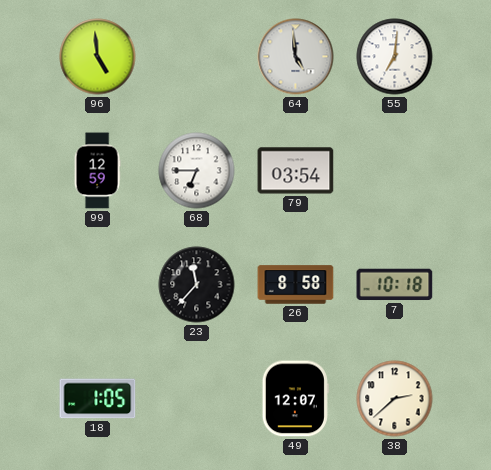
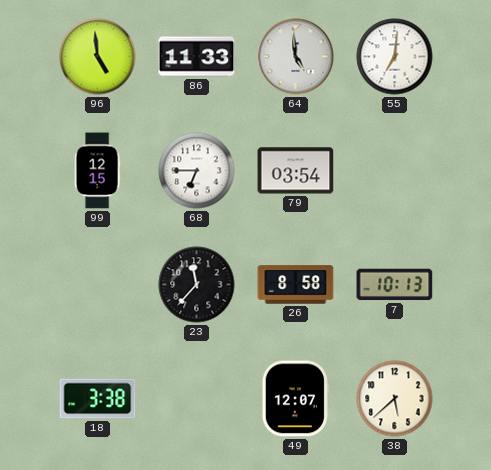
86: none -> 11:33
99: 12:59 -> 12:15
7: 10:18 -> 10:13
18: 1:05 -> 3:38
38: 2:38 -> 5:38
